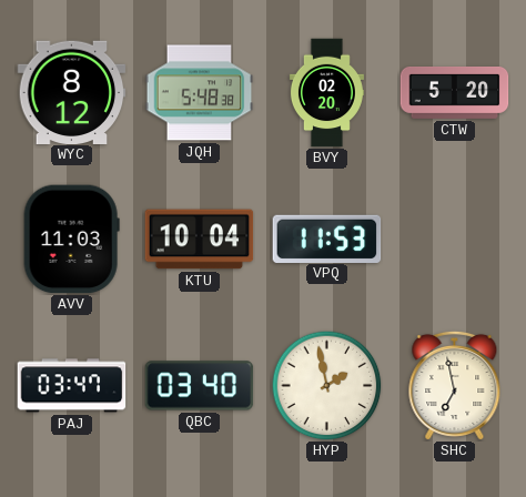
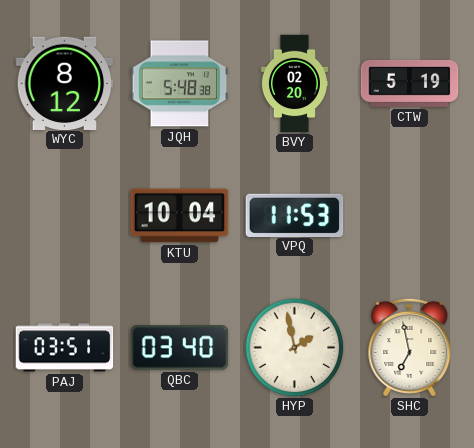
CTW: 5:20 -> 5:19
AVV: 11:03 -> none
PAJ: 03:47 -> 03:51
